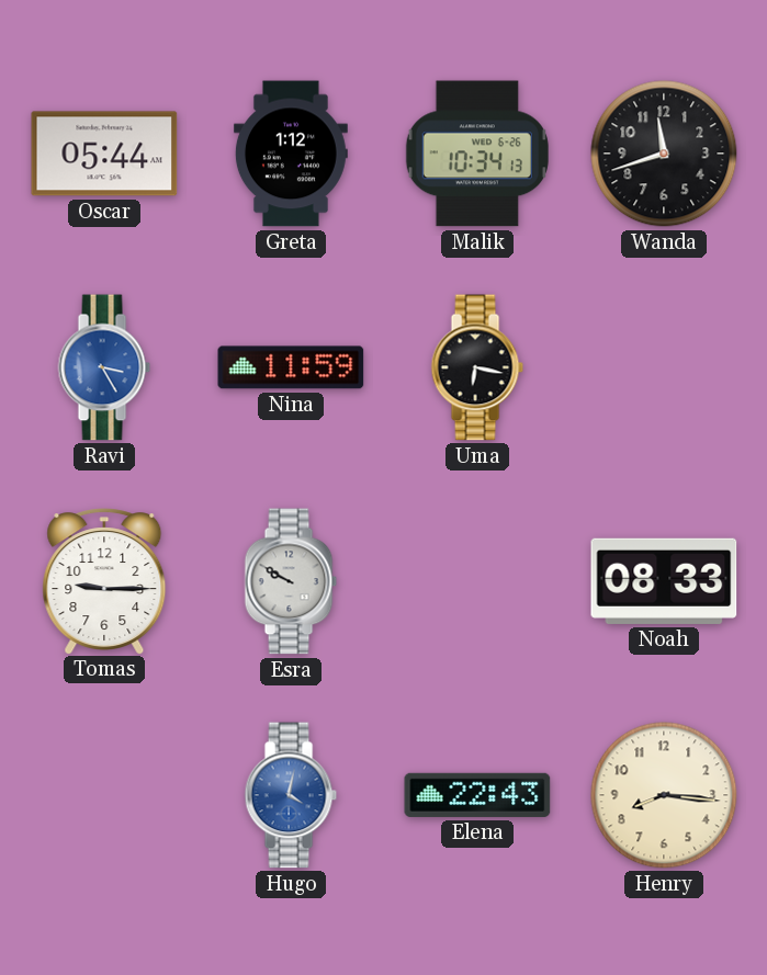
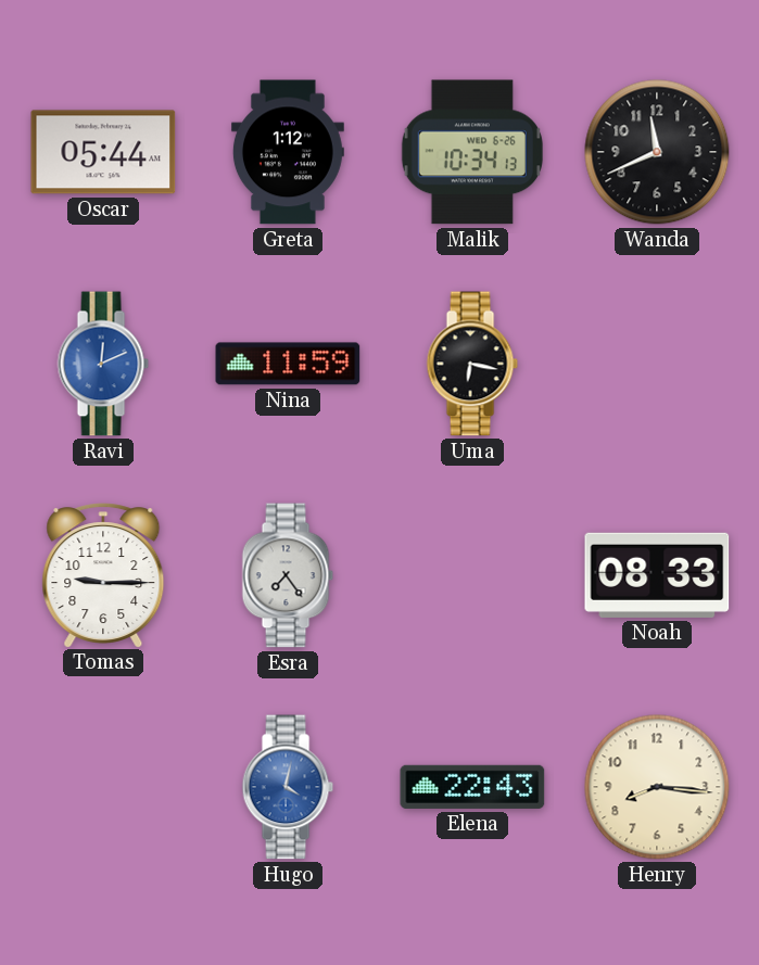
Wanda: 11:42 -> 11:41
Ravi: 3:25 -> 12:11
Esra: 9:50 -> 7:24
